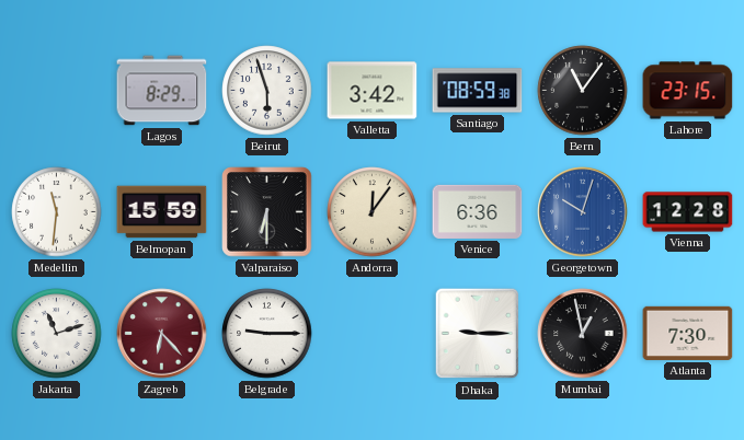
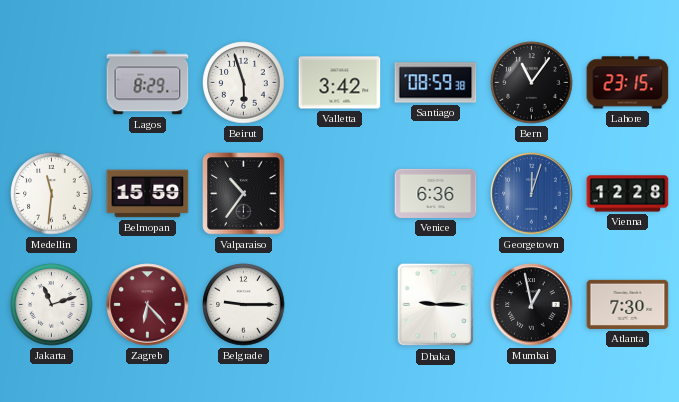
Valparaiso: 6:30 -> 10:36
Andorra: 12:06 -> none
Georgetown: 10:03 -> 12:03
